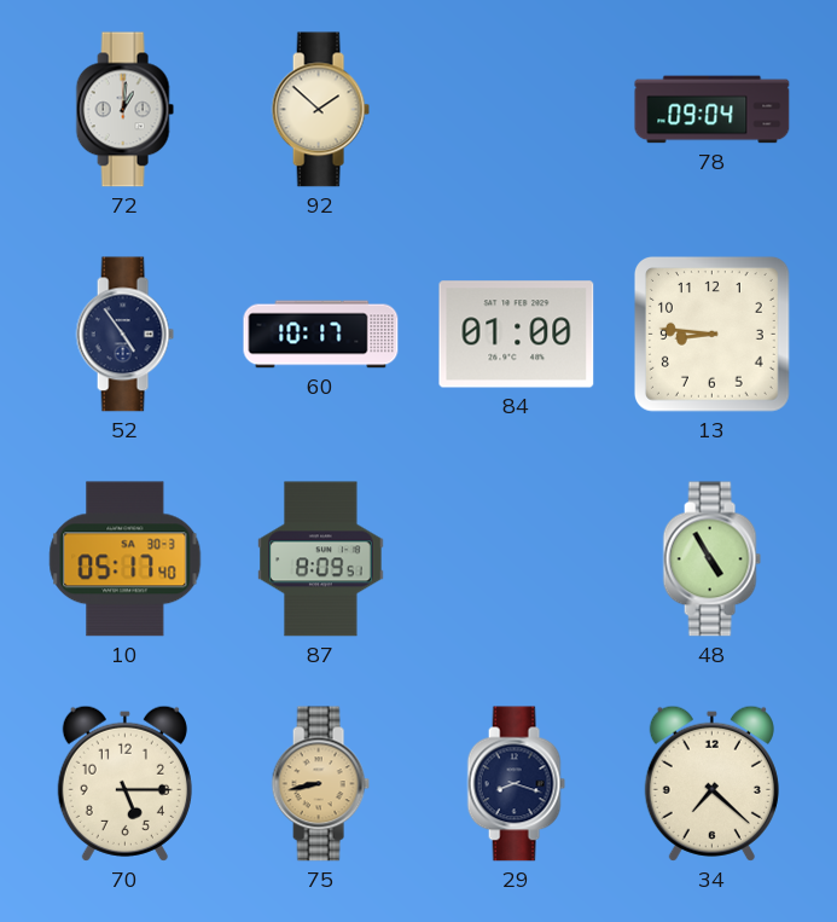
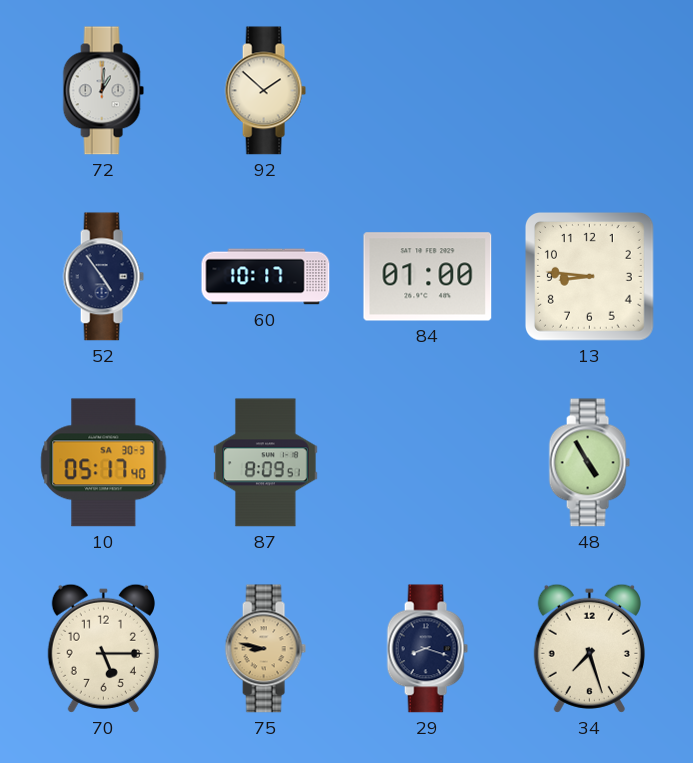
78: 09:04 -> none
75: 8:43 -> 8:47
34: 7:22 -> 7:27
